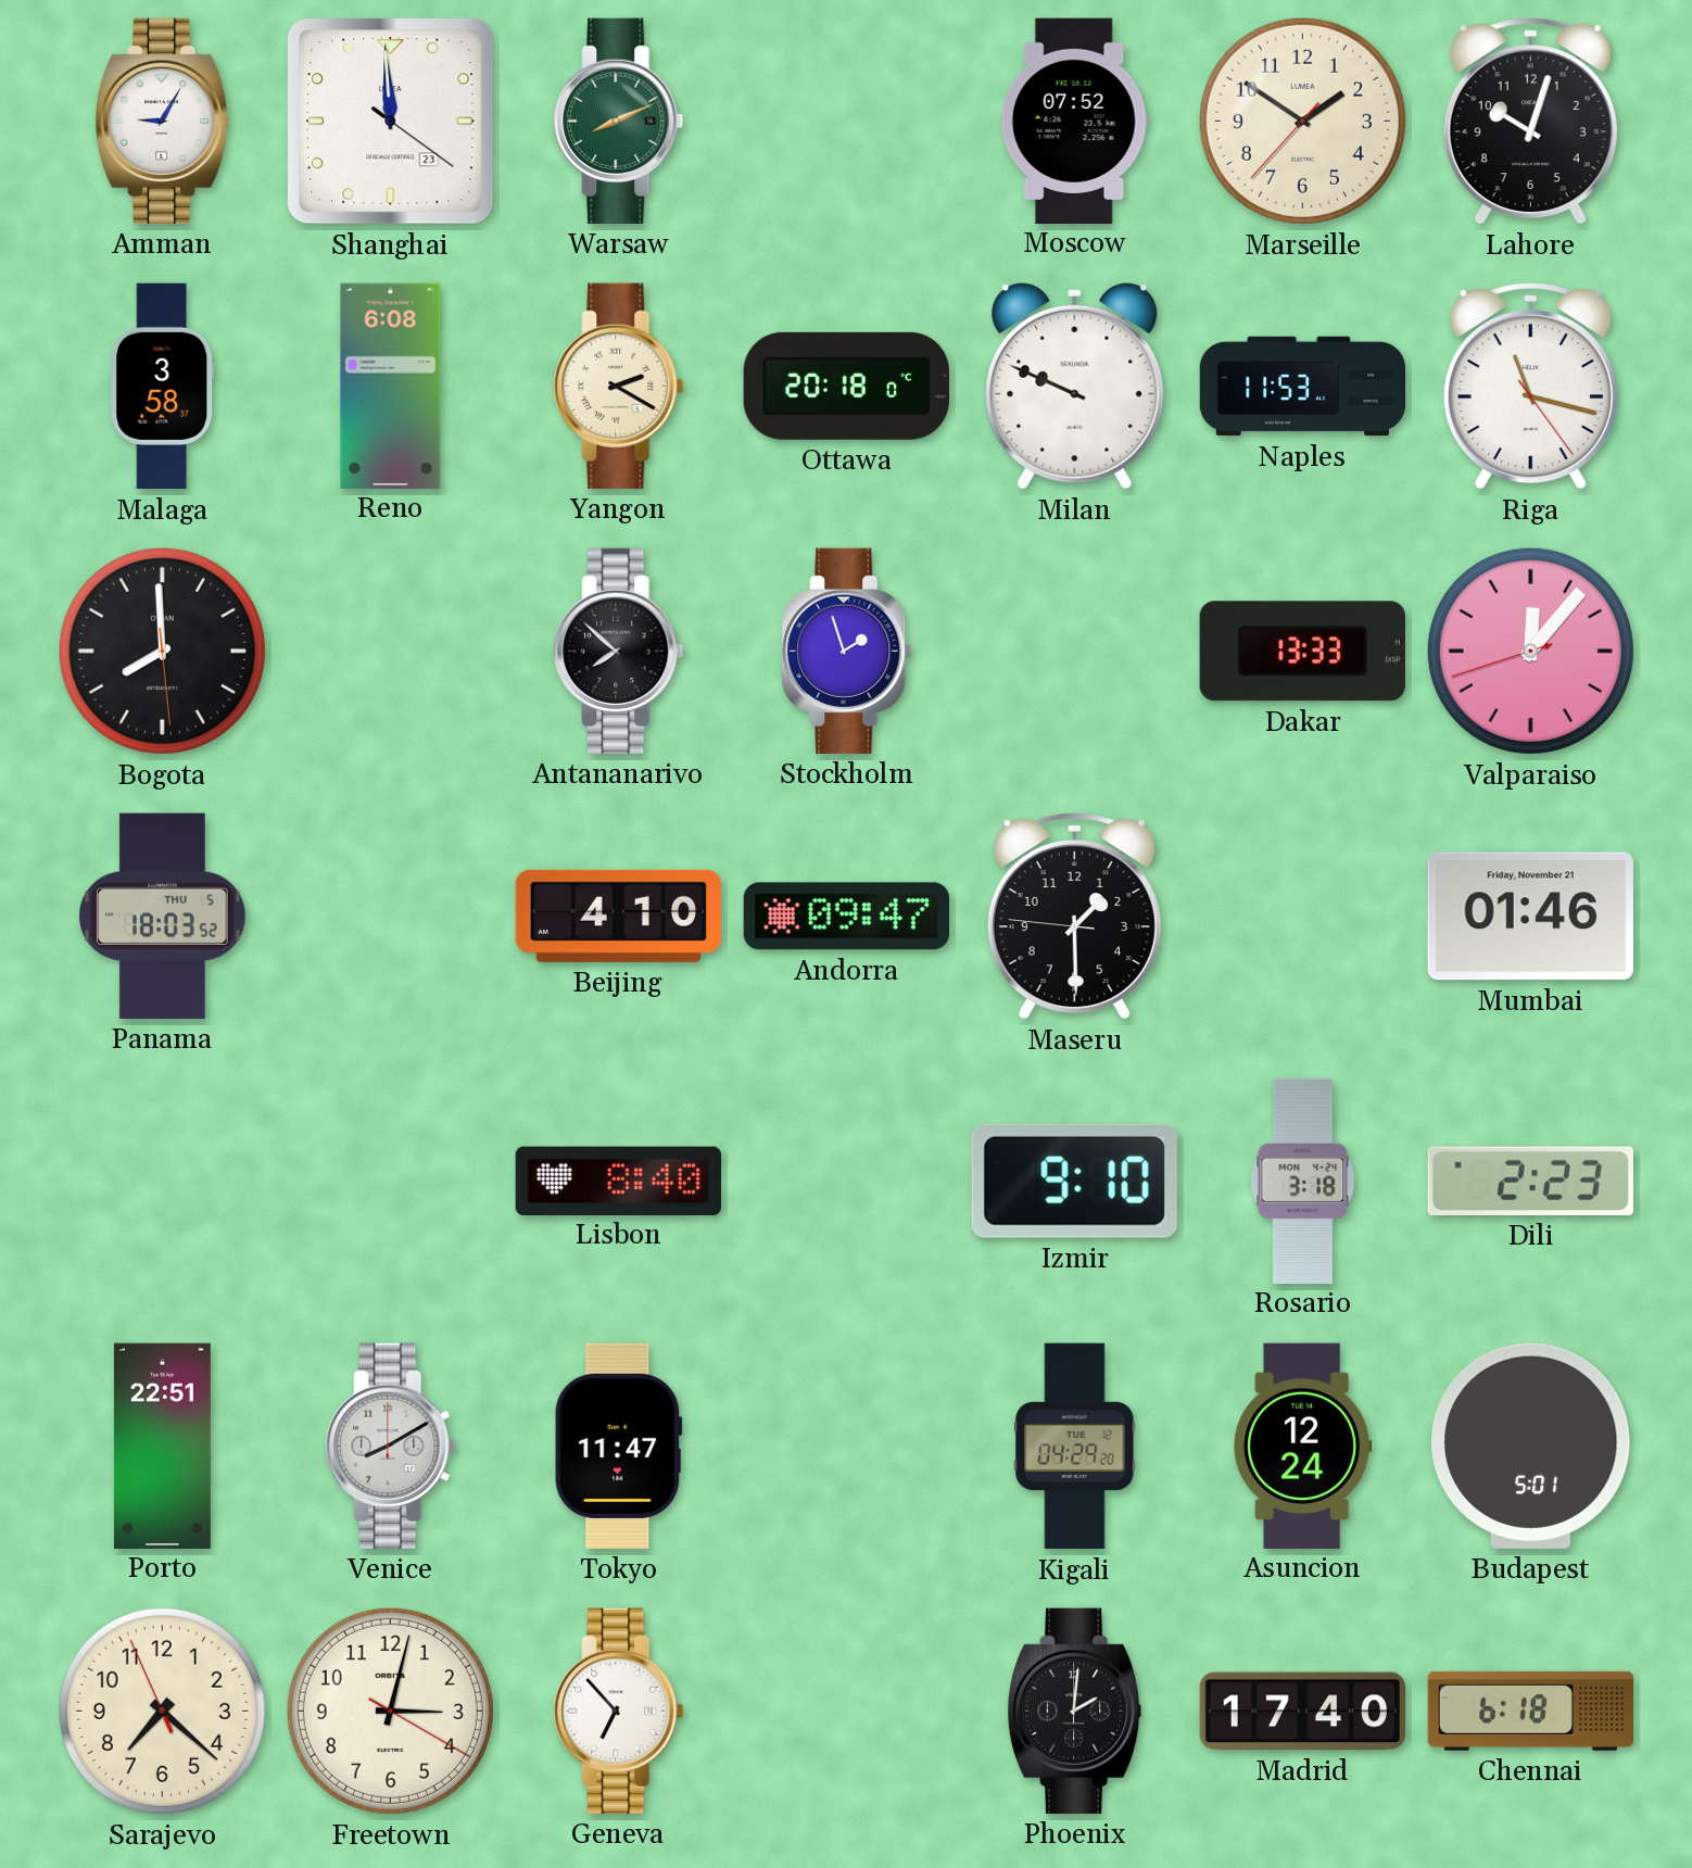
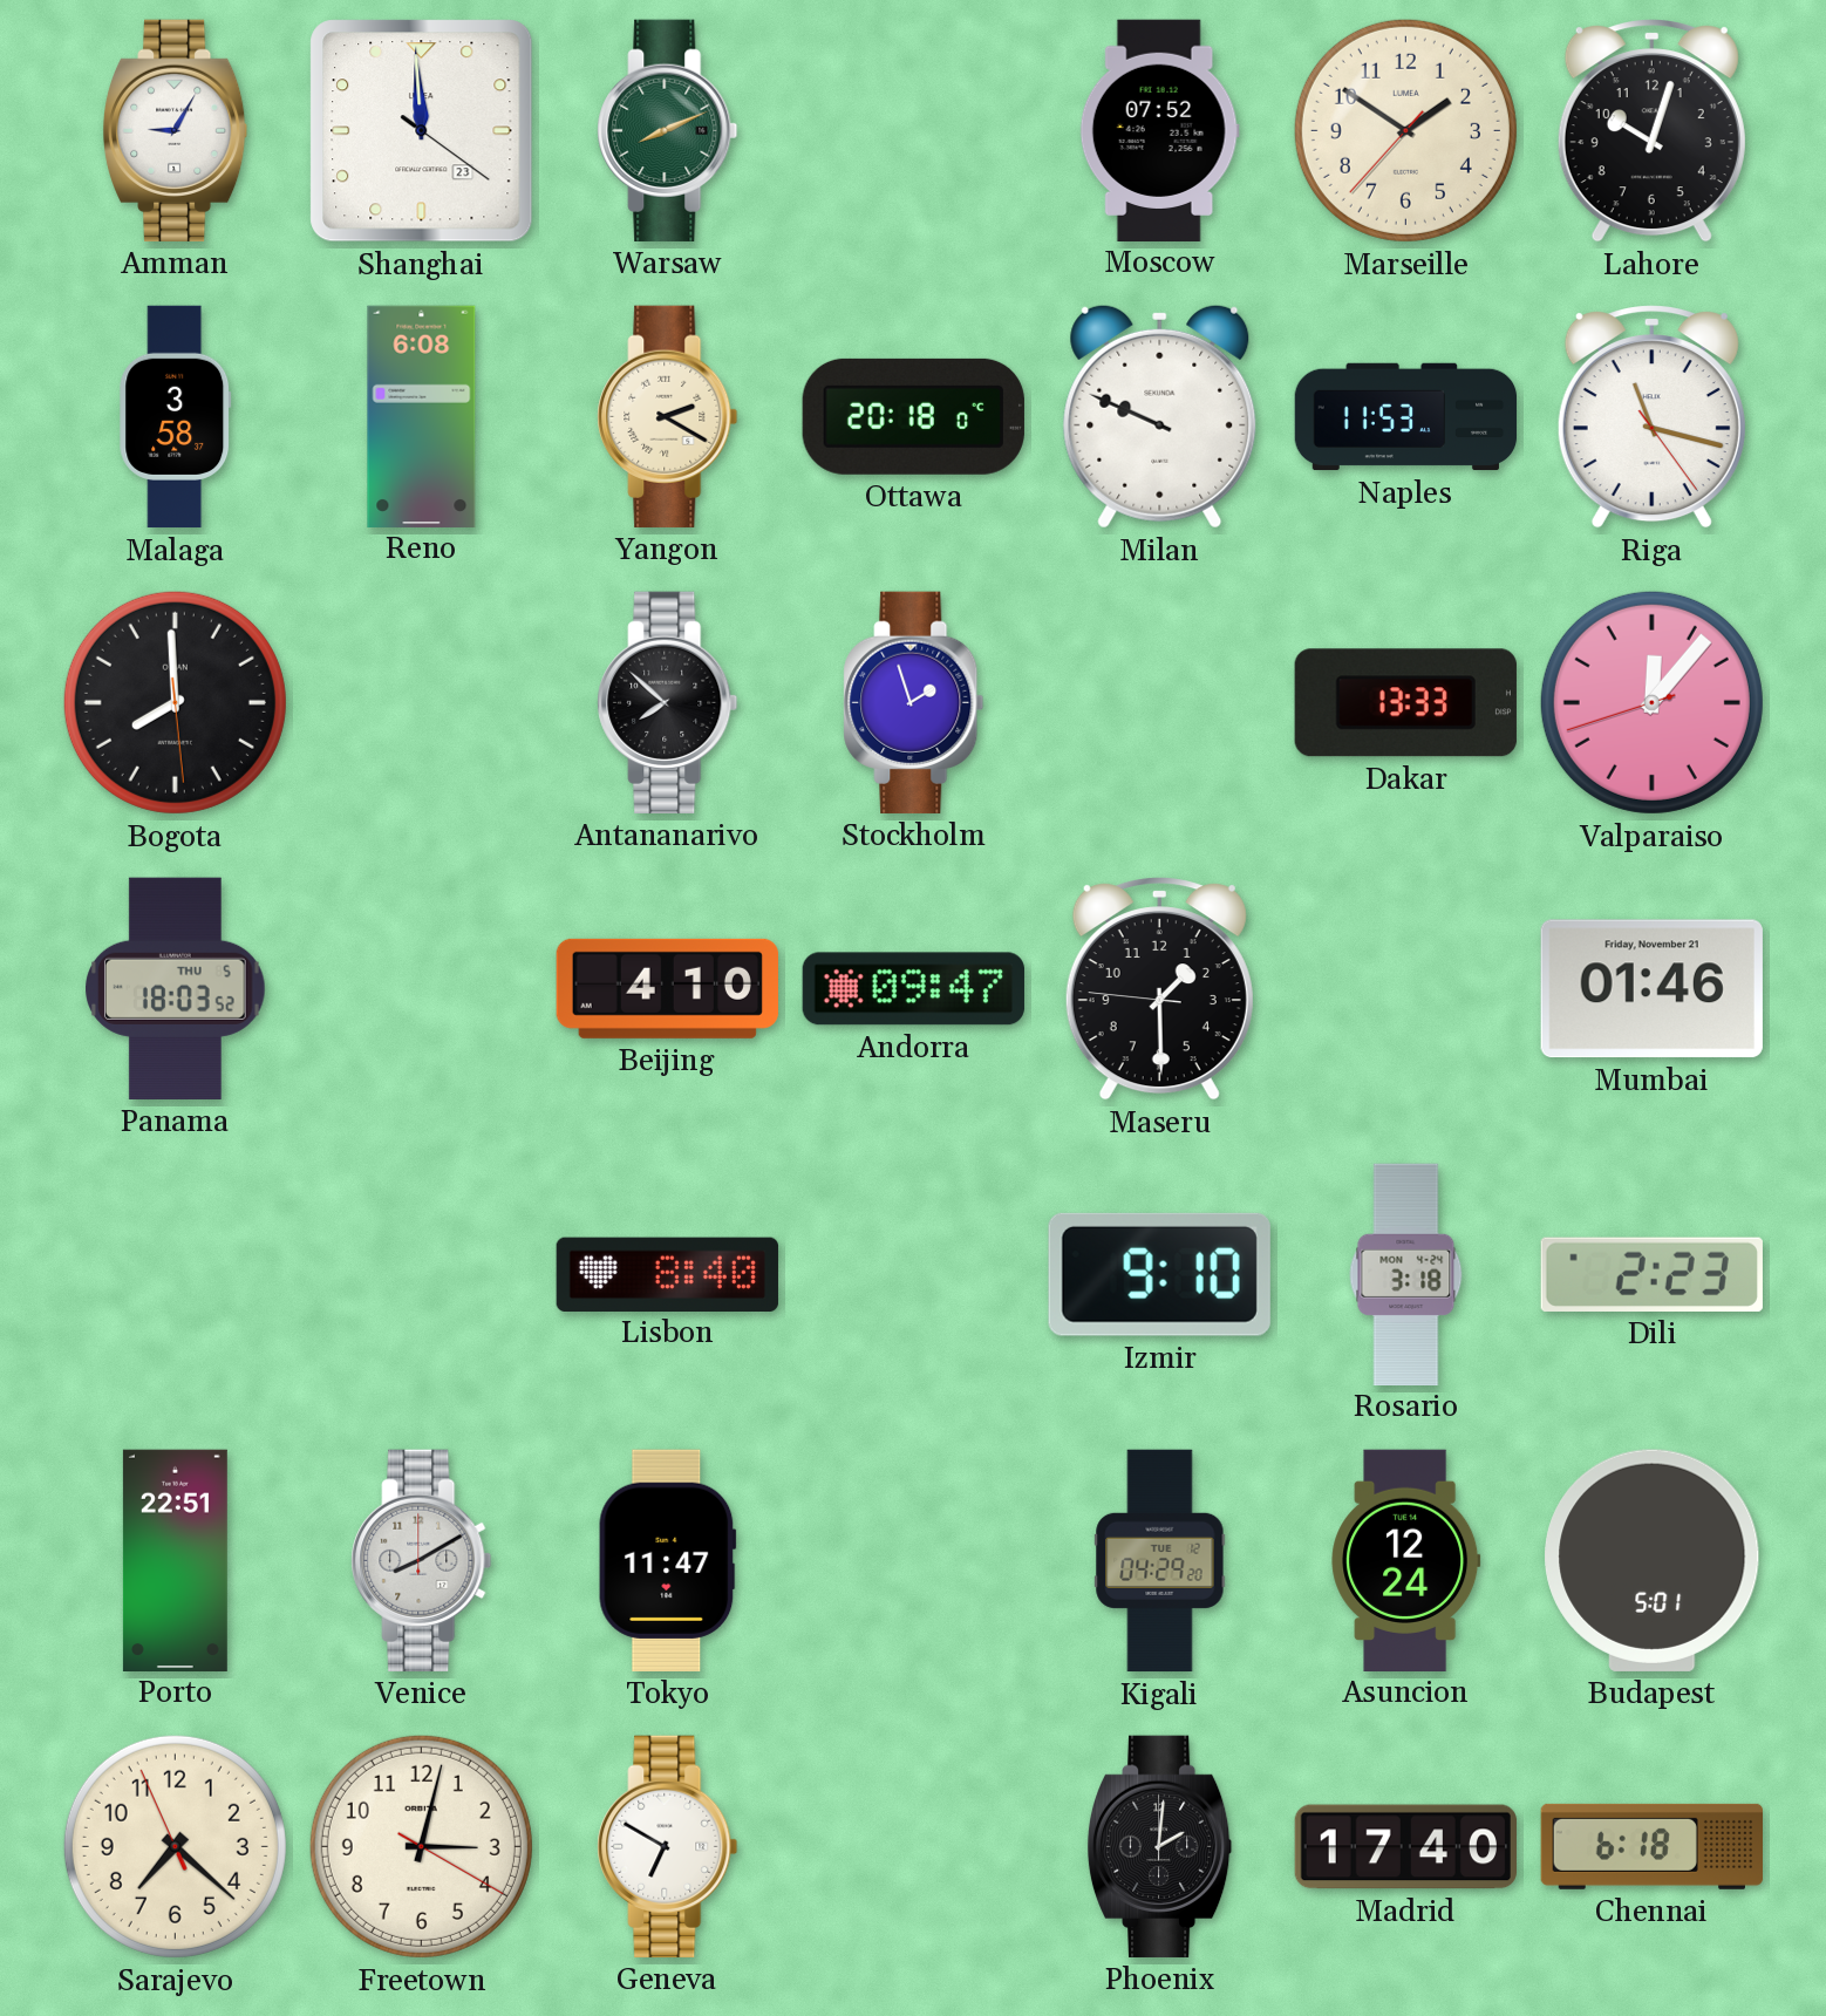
Geneva: 6:53 -> 6:50
